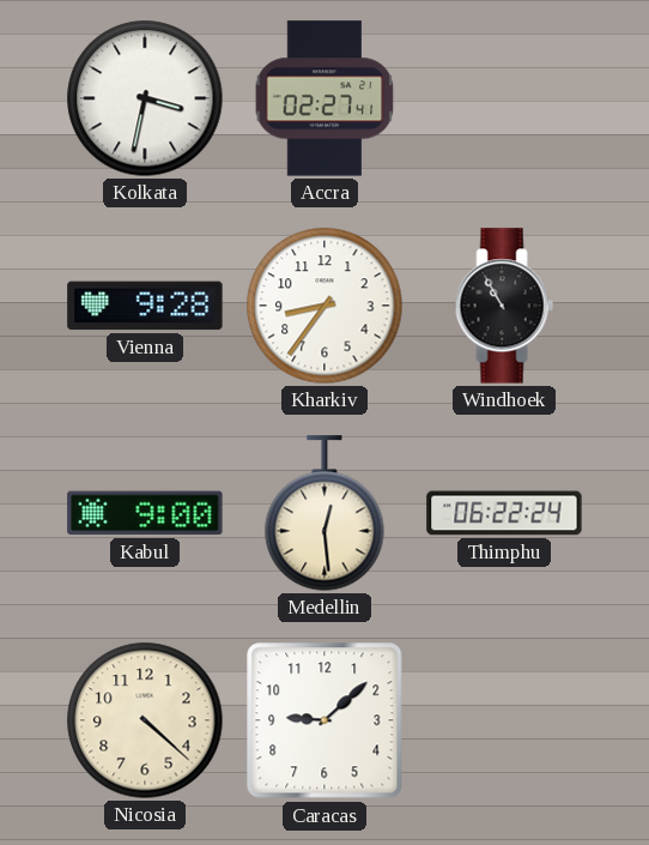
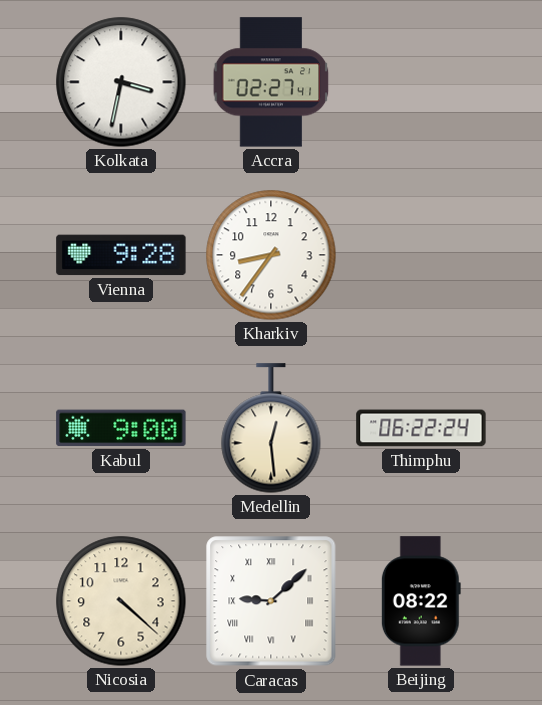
Windhoek: 10:55 -> none
Caracas numerals: Arabic -> Roman
Beijing: none -> 08:22
